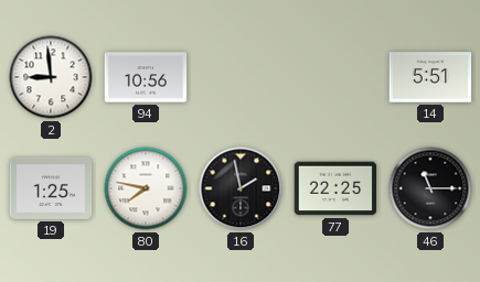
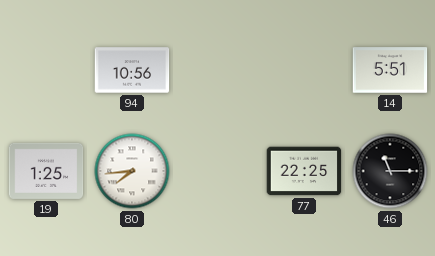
2: 8:59 -> none
80: 7:47 -> 7:44
16: 1:58 -> none
